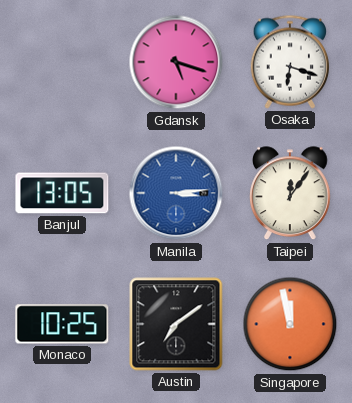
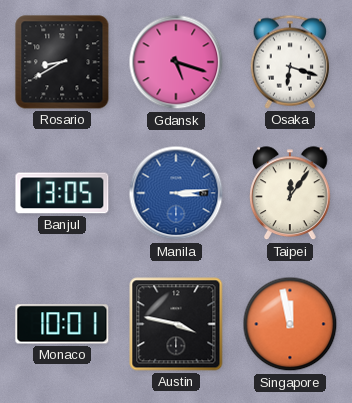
Rosario: none -> 8:40
Monaco: 10:25 -> 10:01
Austin: 7:09 -> 3:47
